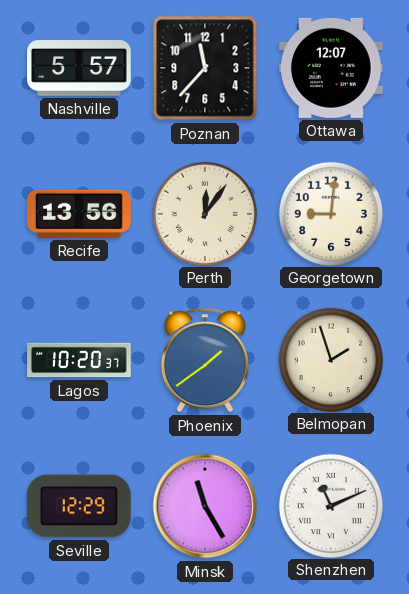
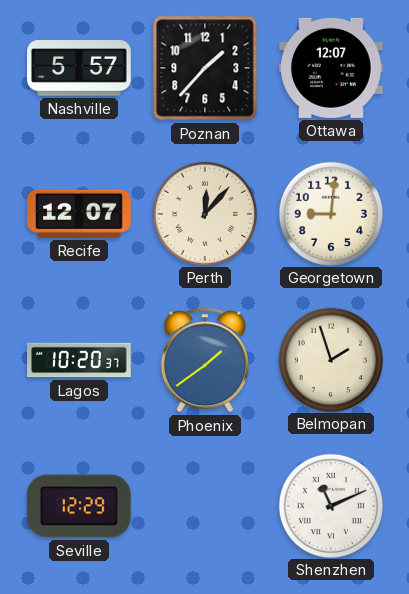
Poznan: 11:37 -> 1:37
Recife: 13:56 -> 12:07
Perth: 12:06 -> 12:07
Minsk: 11:25 -> none
